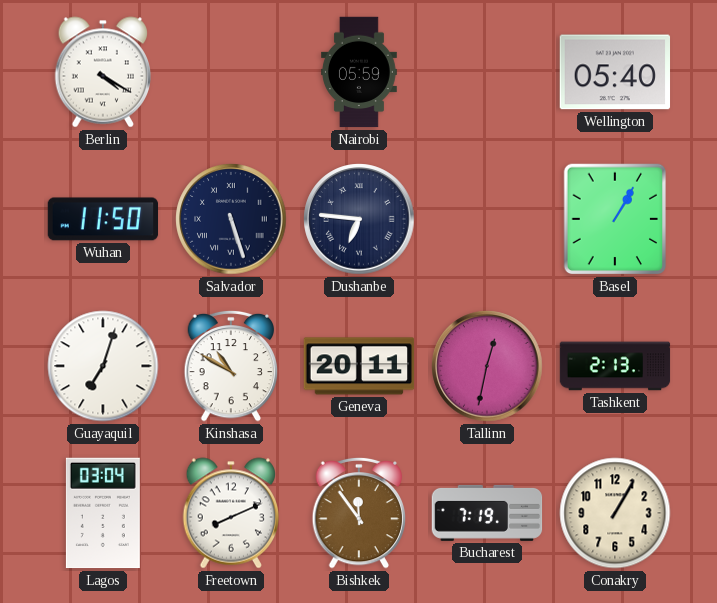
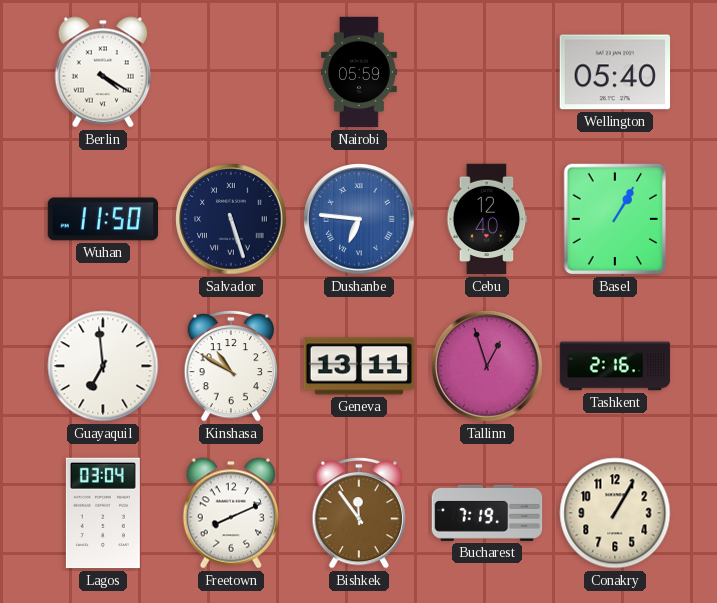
Dushanbe dial: navy -> blue
Cebu: none -> 12:40
Guayaquil: 7:03 -> 6:59
Geneva: 20:11 -> 13:11
Tallinn: 12:32 -> 12:57
Tashkent: 2:13 -> 2:16
